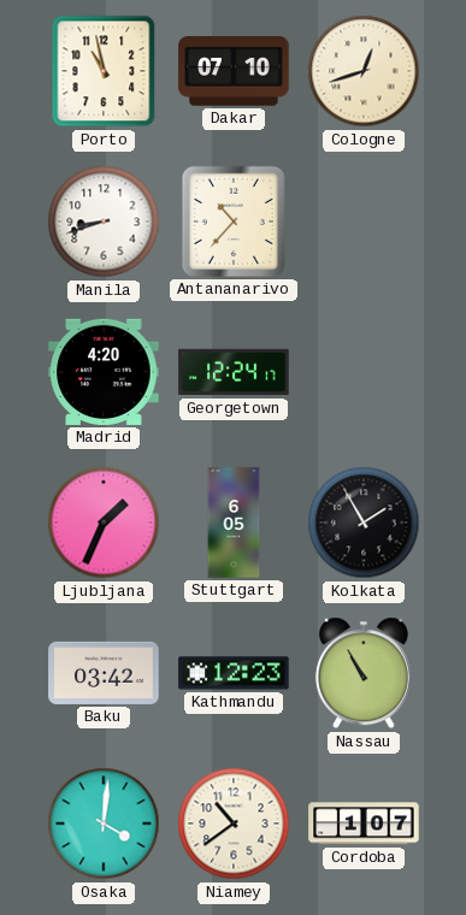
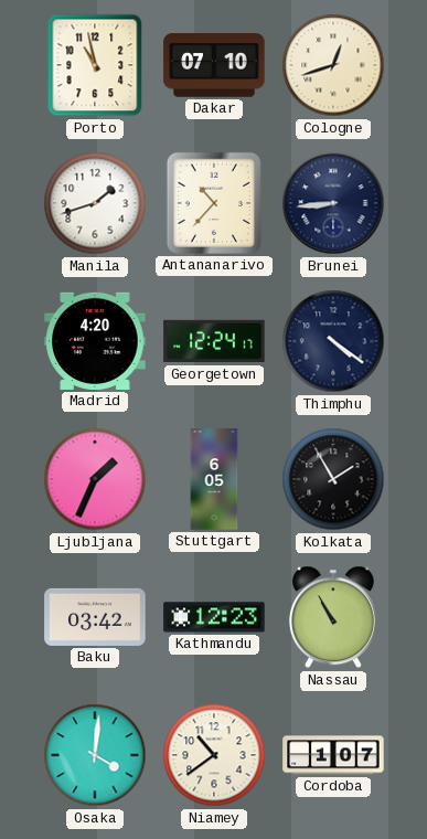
Manila: 8:42 -> 1:42
Brunei: none -> 8:44
Thimphu: none -> 4:21
